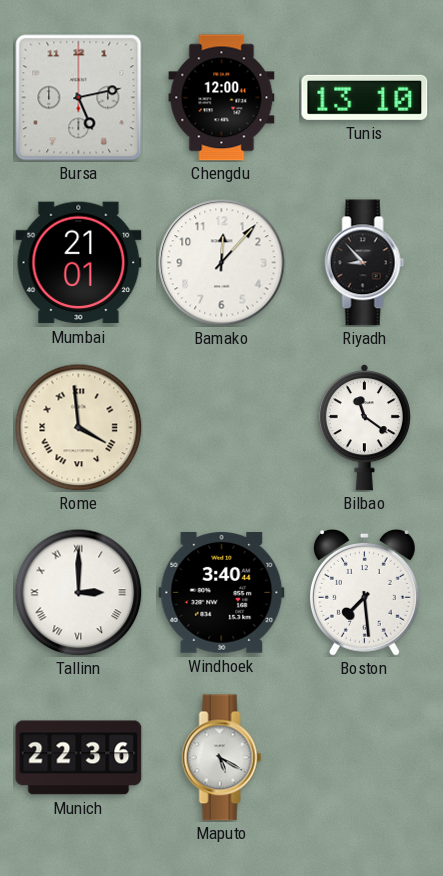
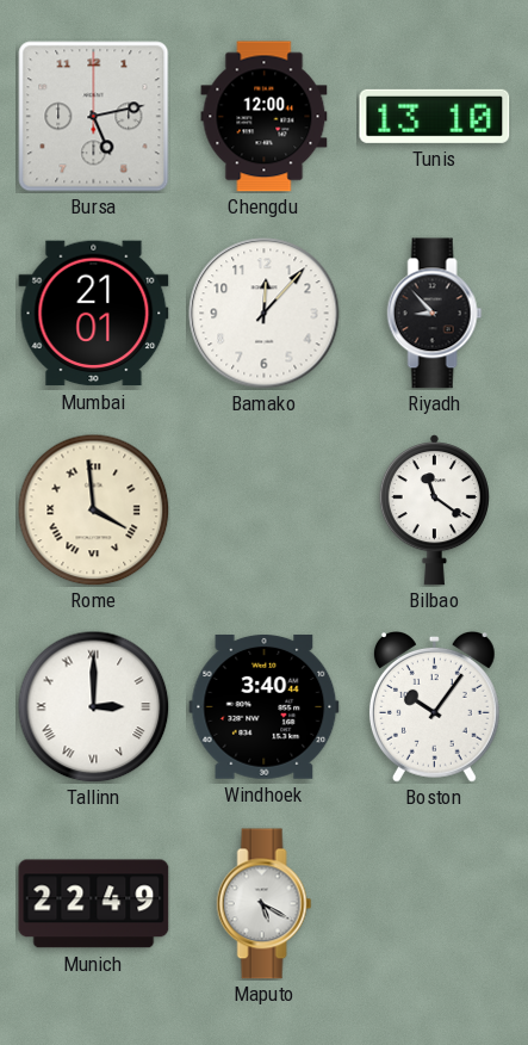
Boston: 7:29 -> 10:06
Munich: 22:36 -> 22:49
